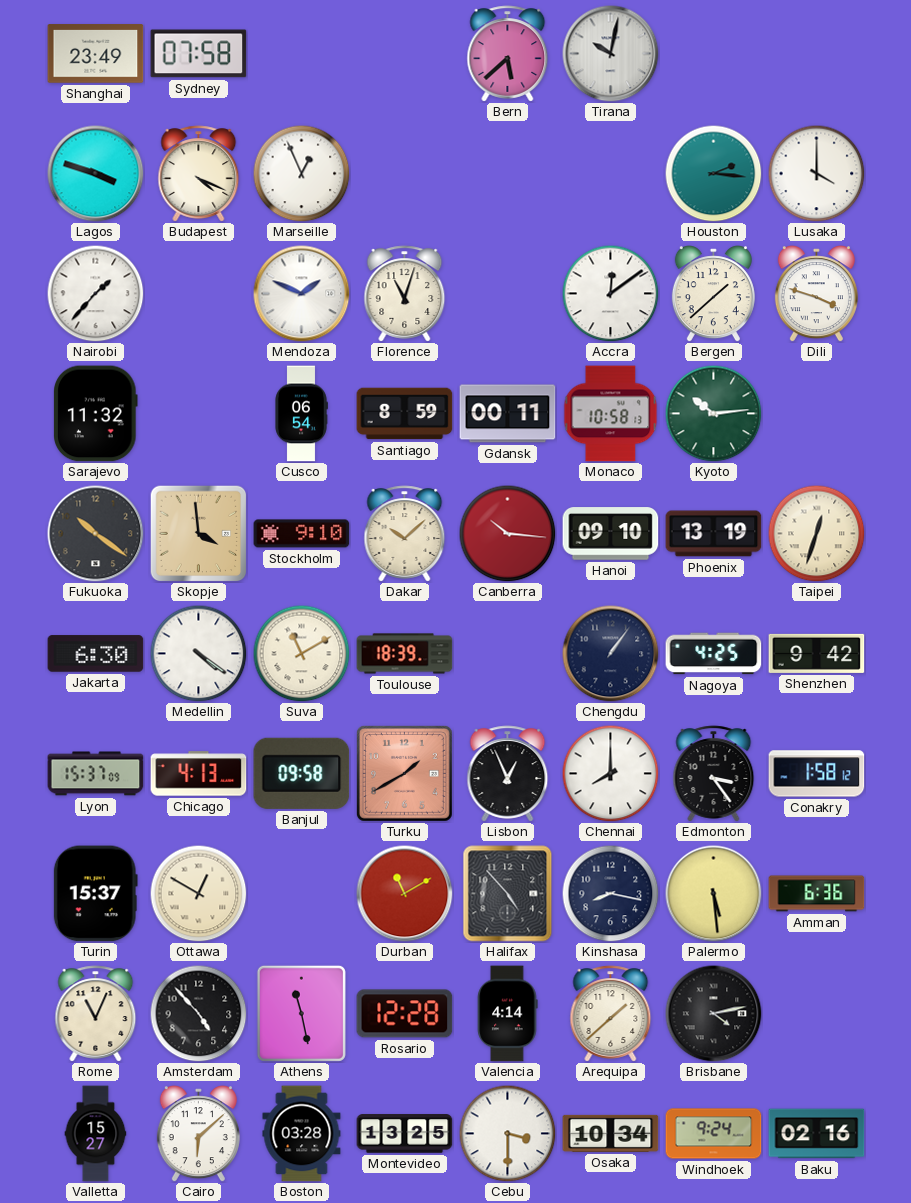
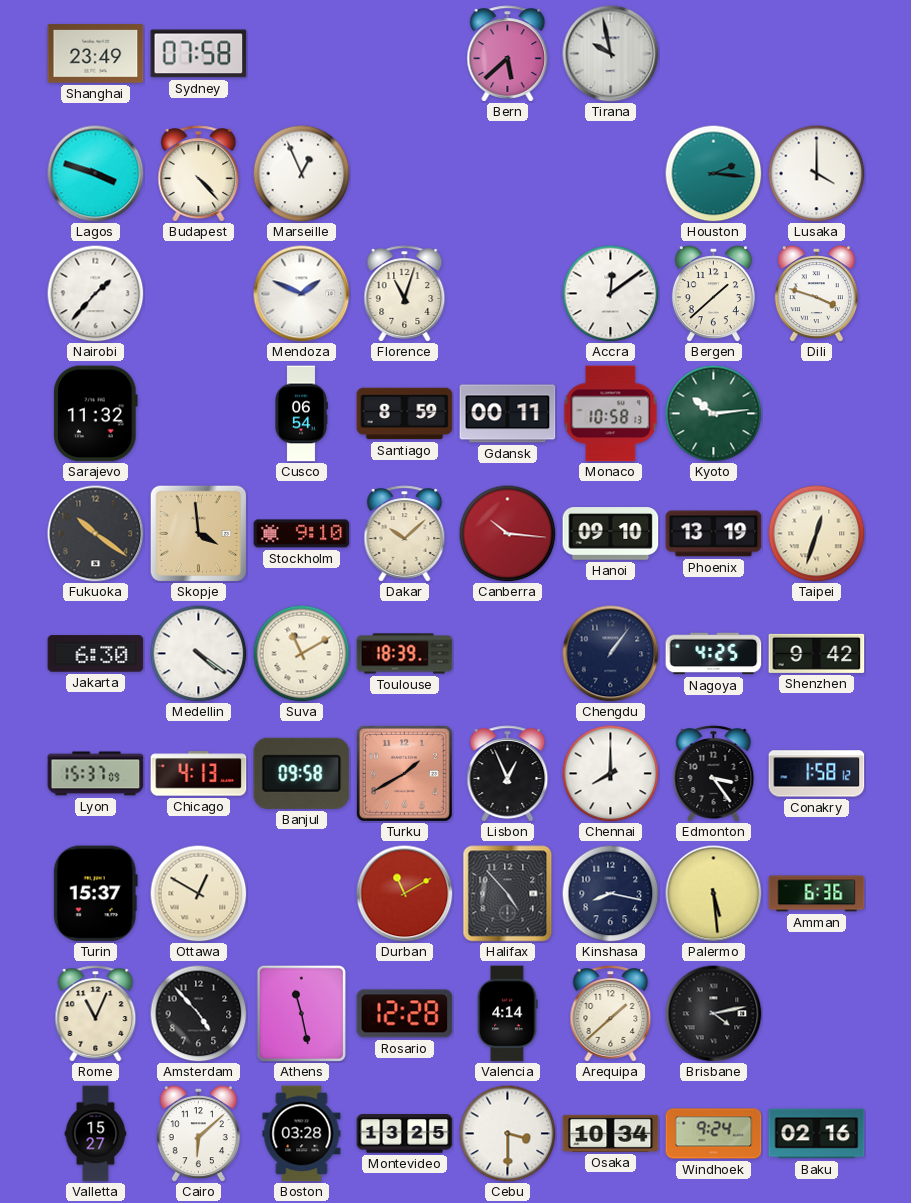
Tirana: 10:02 -> 9:58
Budapest: 4:19 -> 4:23
